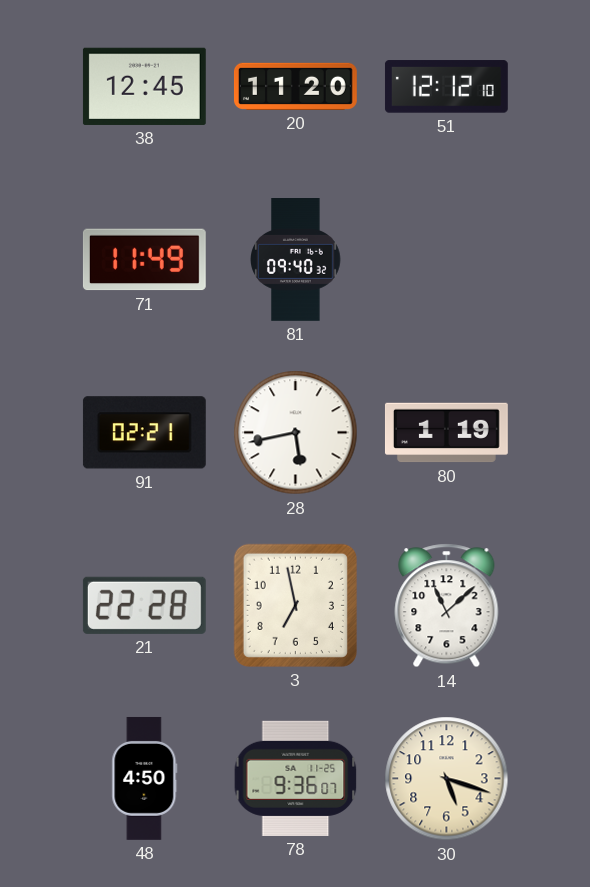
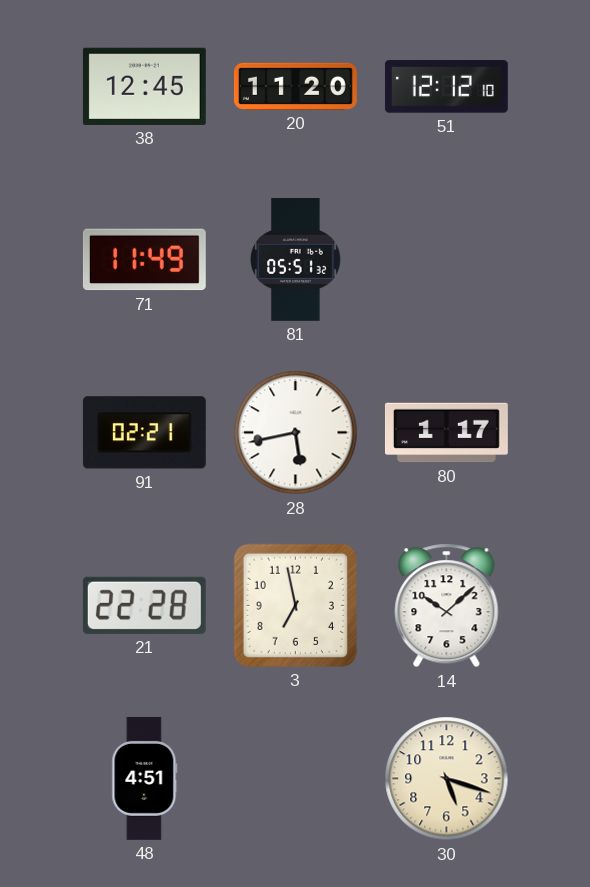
81: 09:40 -> 05:51
80: 1:19 -> 1:17
14: 11:08 -> 10:08
48: 4:50 -> 4:51
78: 9:36 -> none
